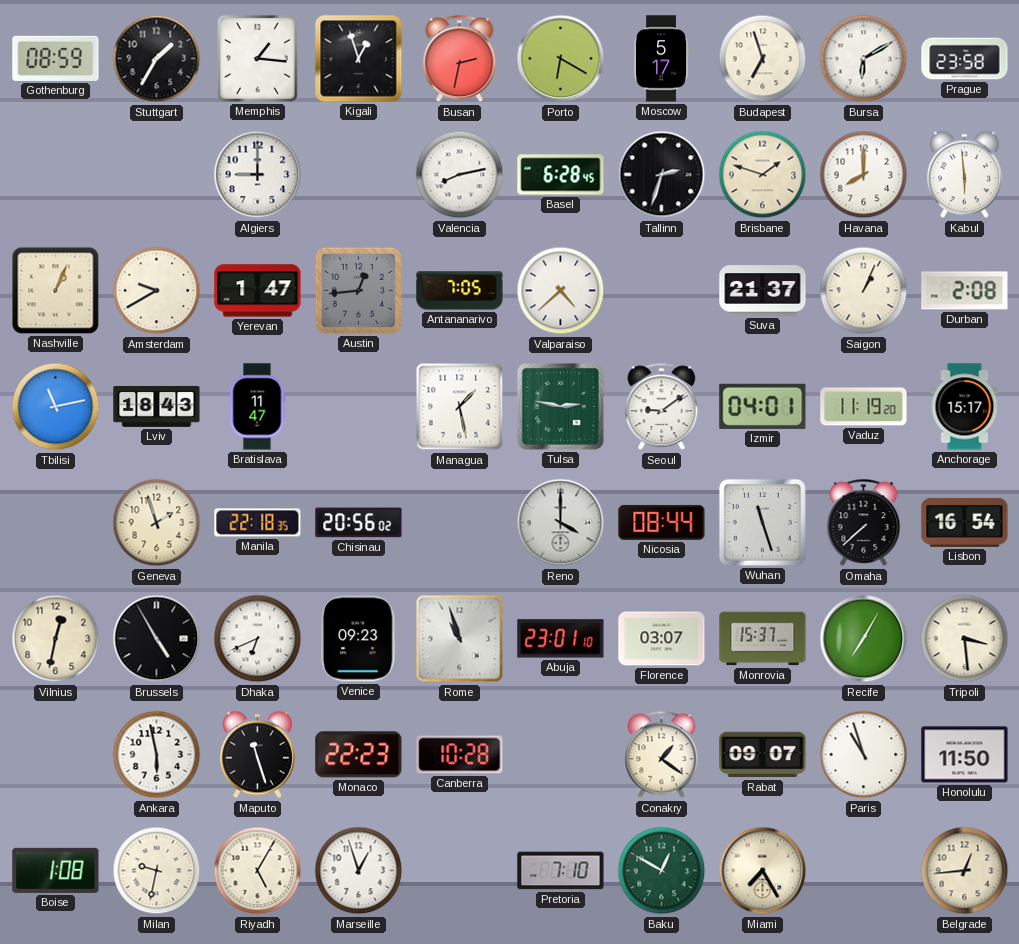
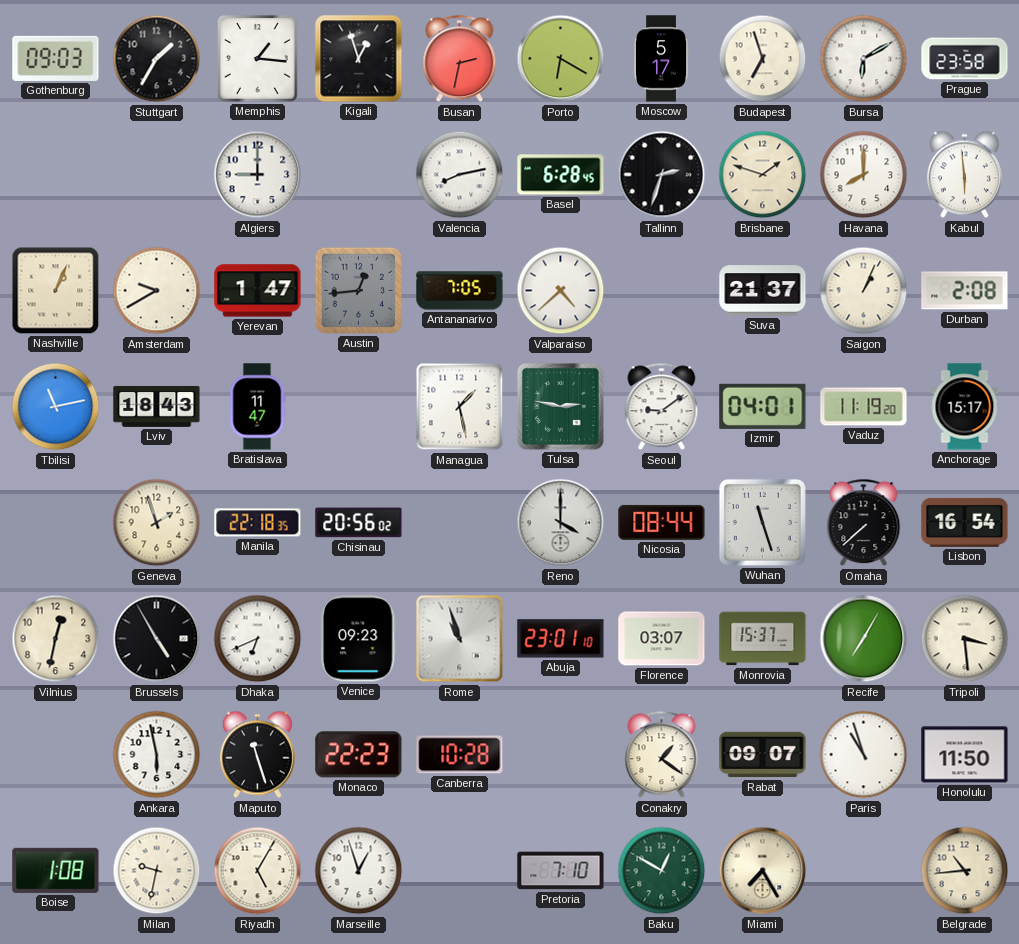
Gothenburg: 08:59 -> 09:03
Belgrade: 12:44 -> 10:44
